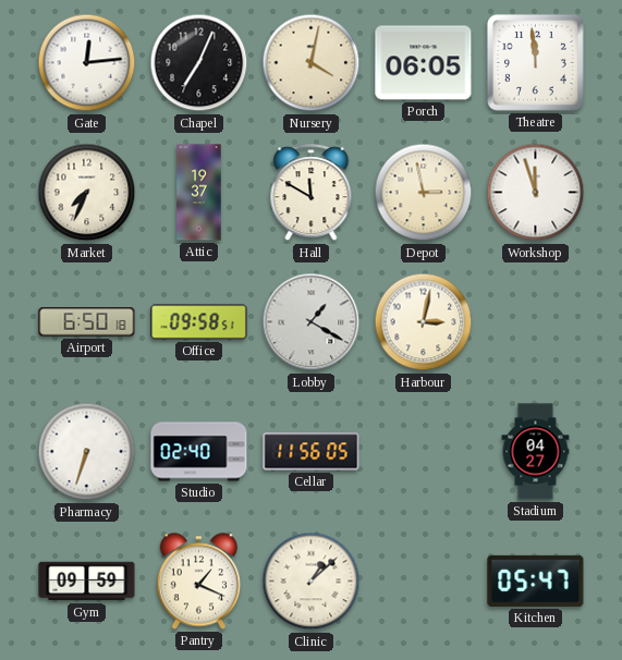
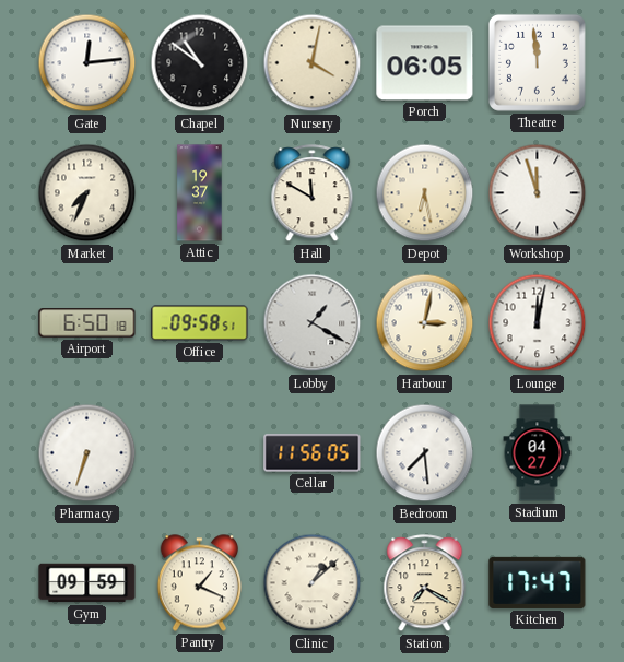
Chapel: 7:04 -> 10:51
Depot: 2:58 -> 6:28
Lounge: none -> 12:02
Studio: 02:40 -> none
Bedroom: none -> 7:29
Station: none -> 7:20
Kitchen: 05:47 -> 17:47
